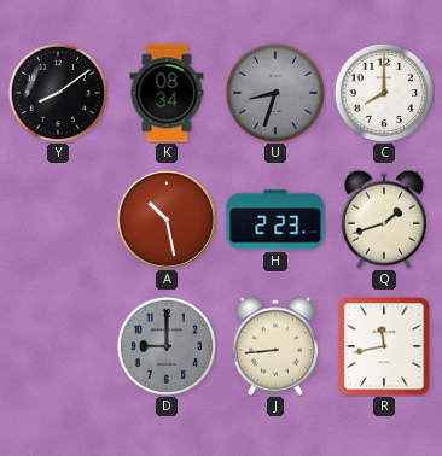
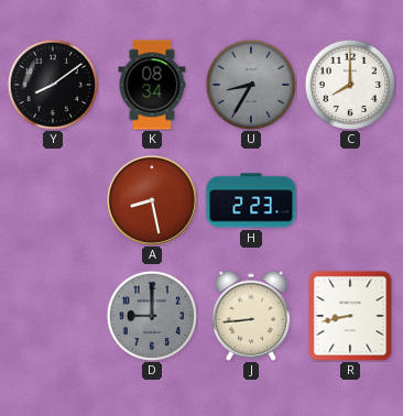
U: 8:33 -> 8:35
A: 10:28 -> 8:28
Q: 1:42 -> none
R: 11:43 -> 8:43
